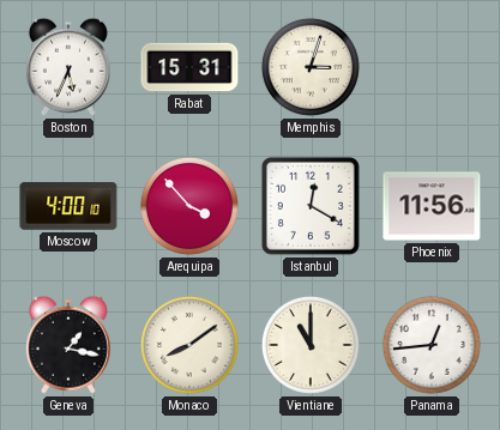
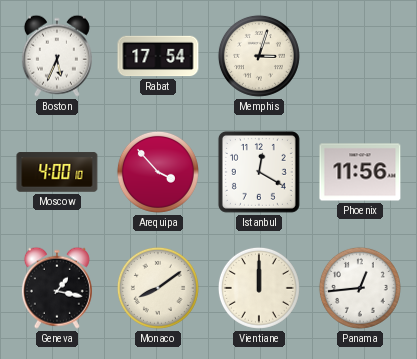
Rabat: 15:31 -> 17:54
Vientiane: 11:00 -> 12:00
